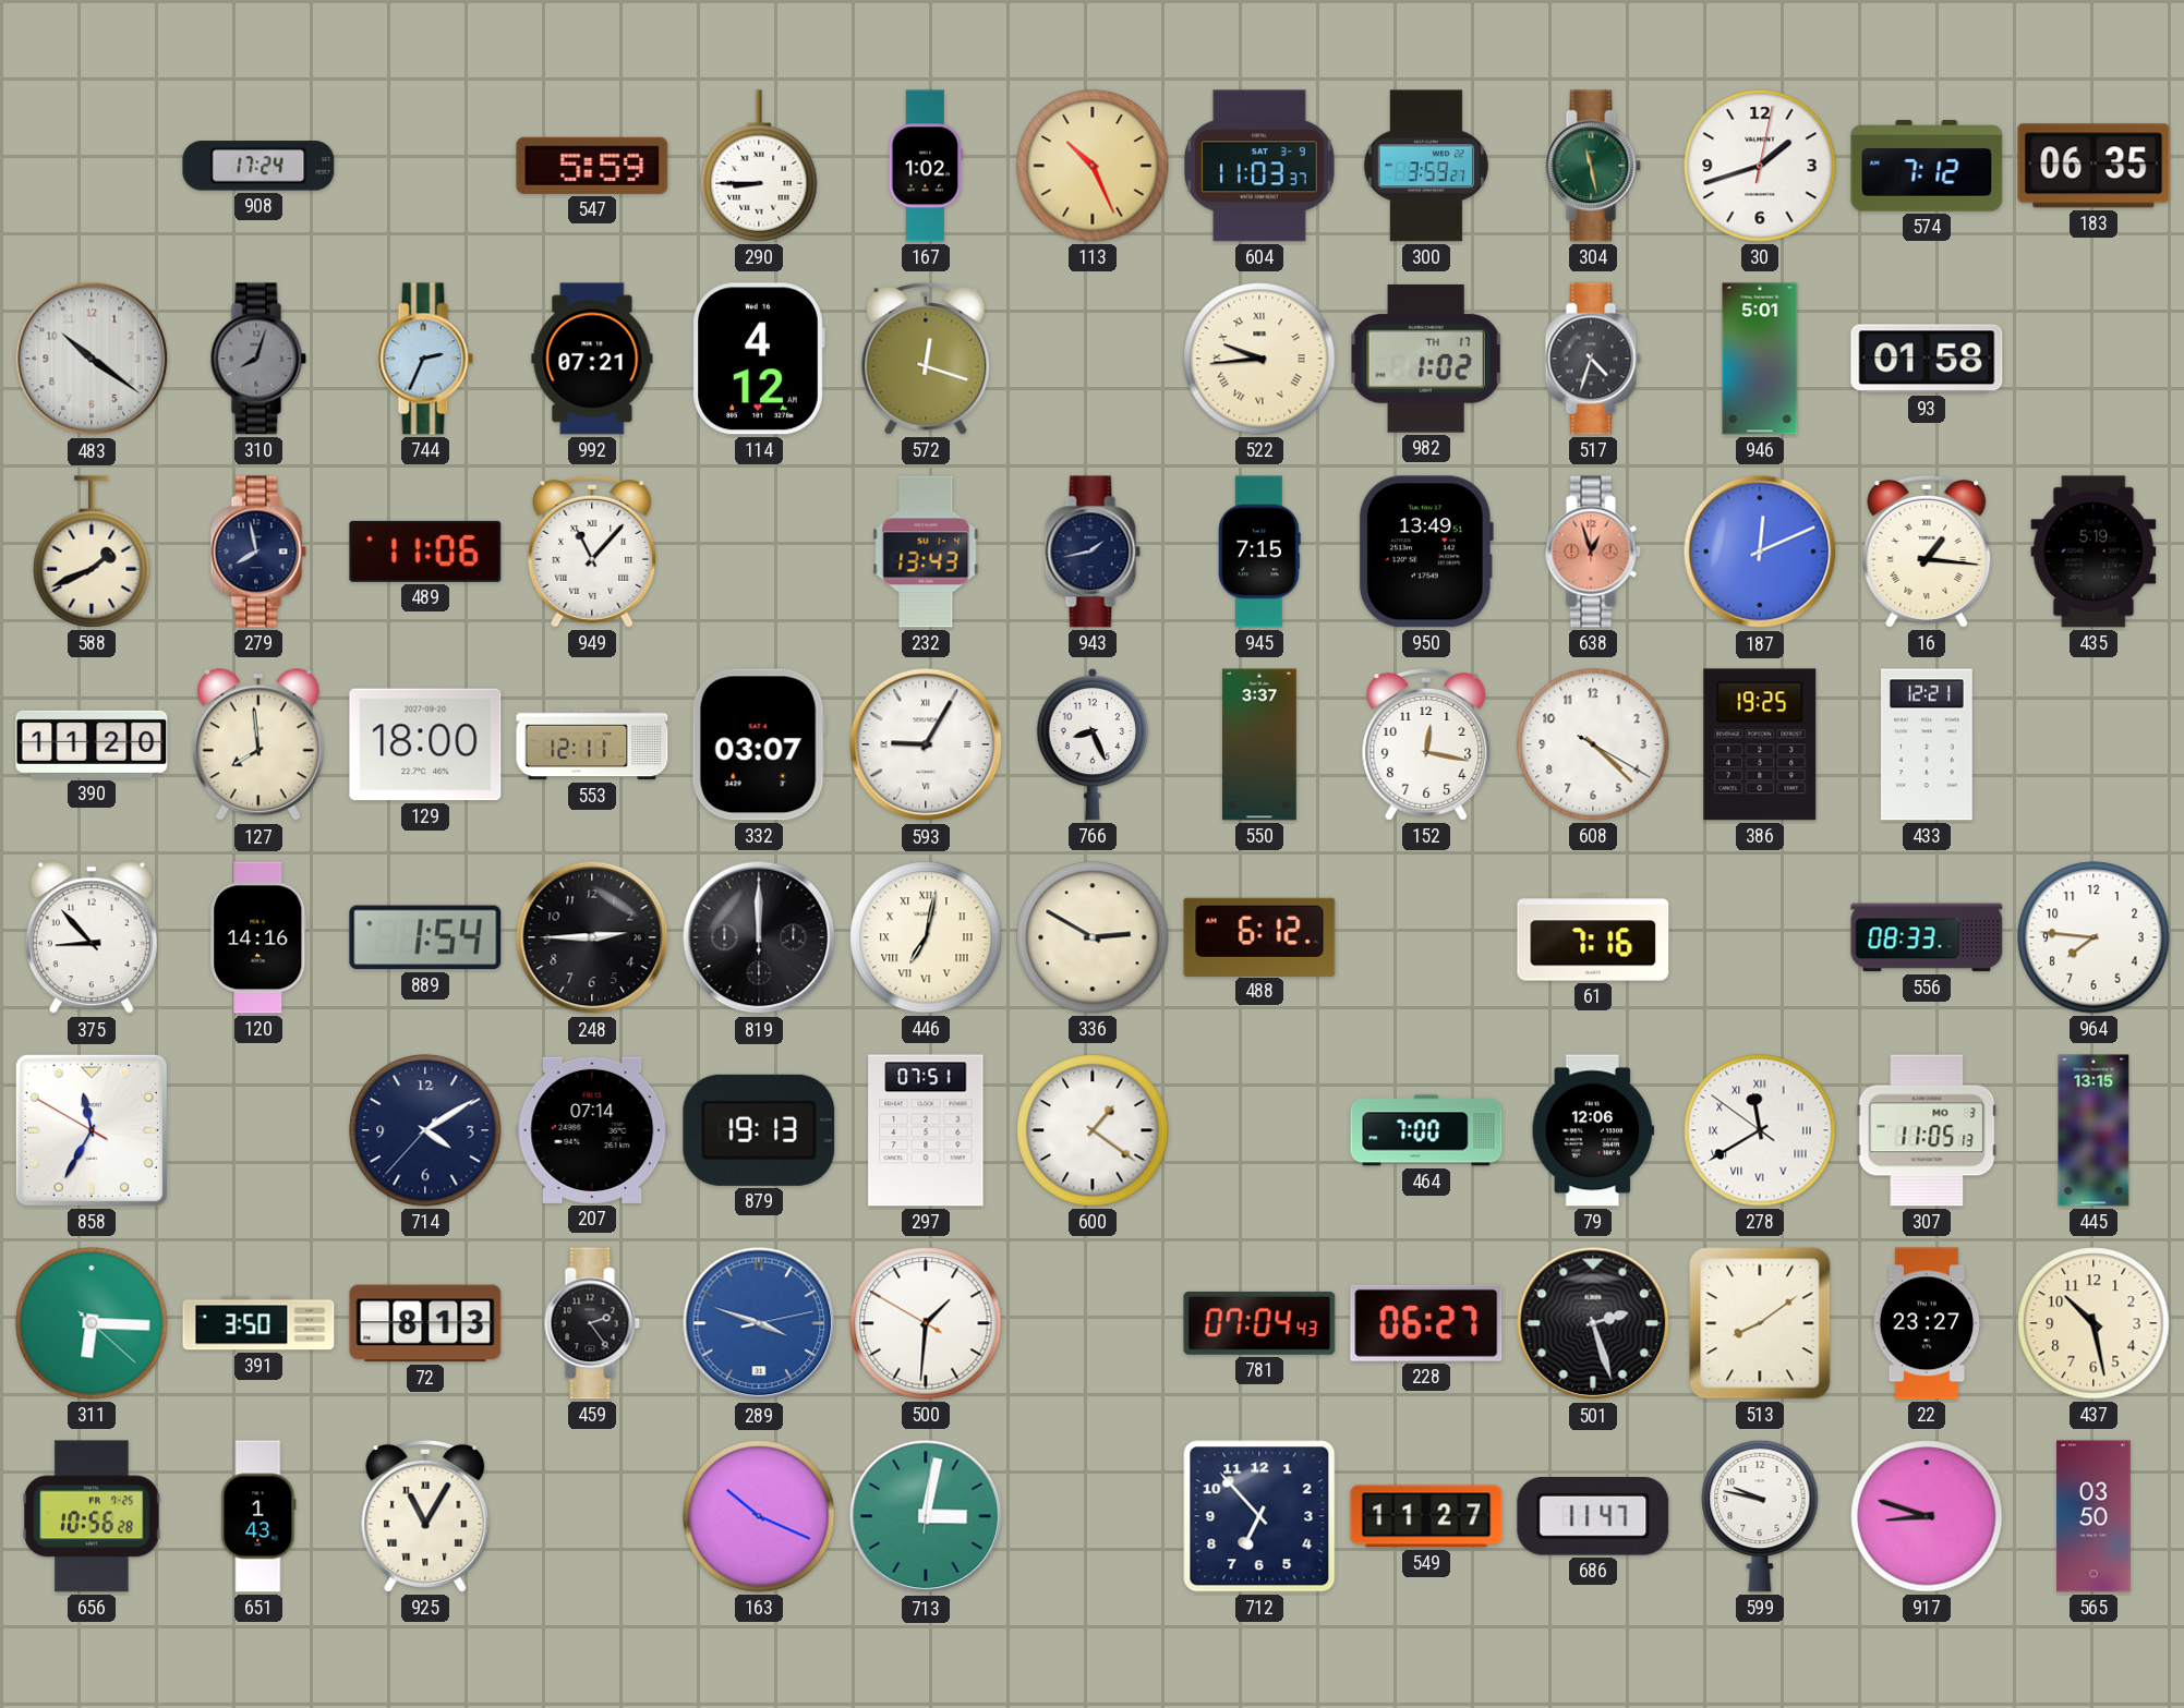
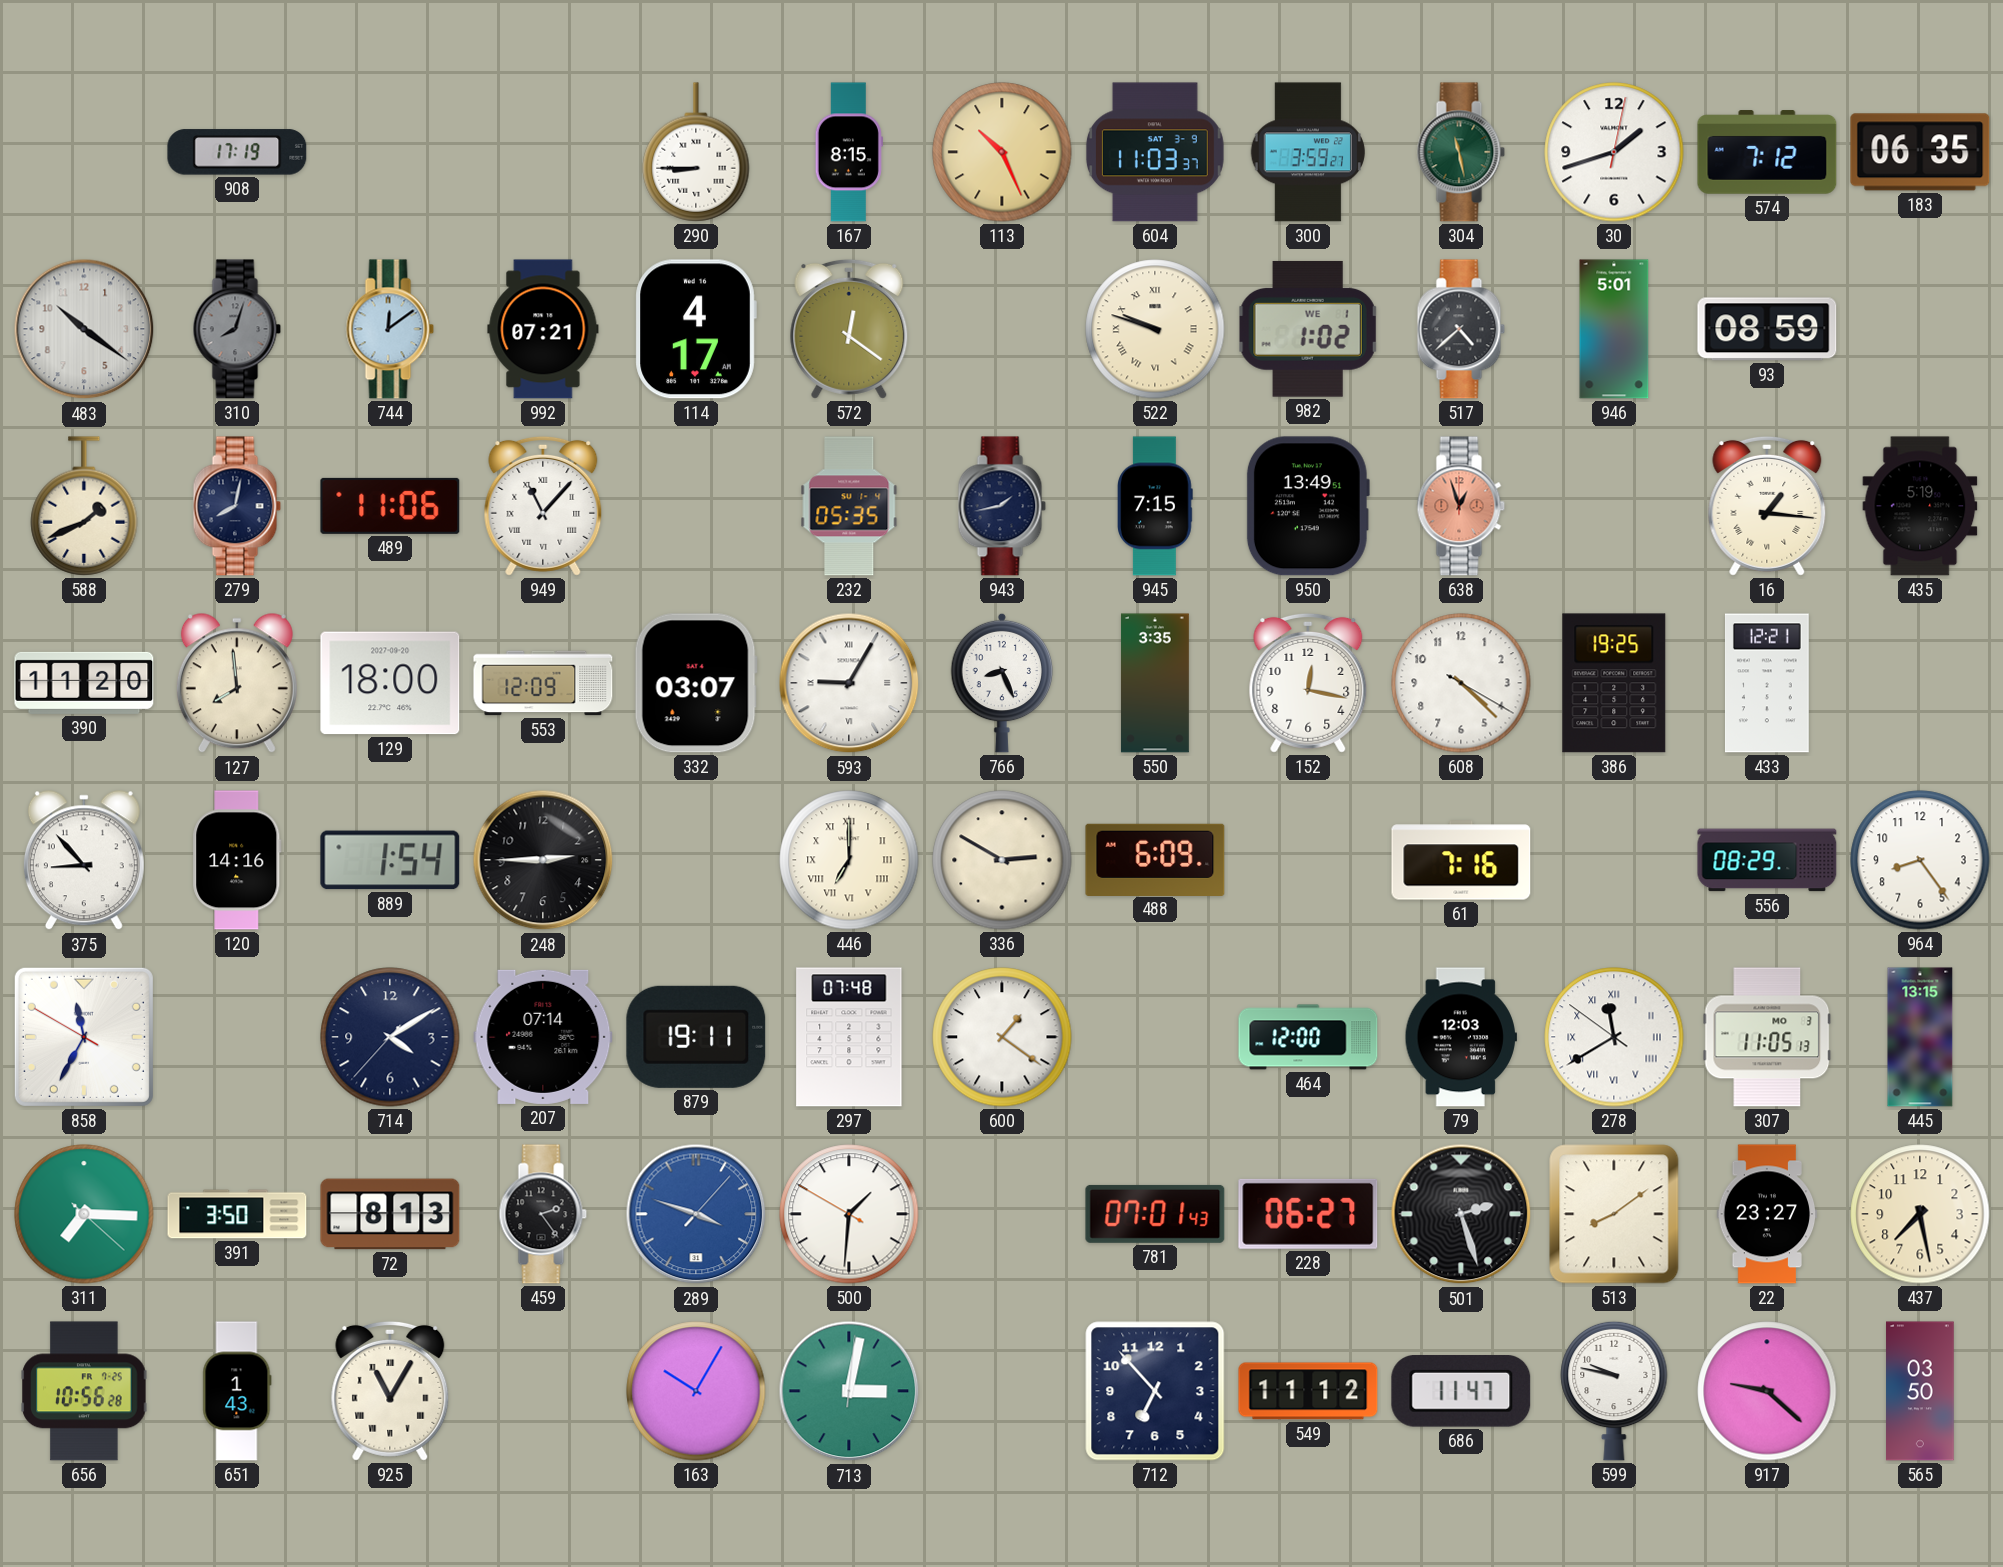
908: 17:24 -> 17:19
547: 5:59 -> none
167: 1:02 -> 8:15
744: 2:34 -> 12:09
114: 4:12 -> 4:17
572: 12:18 -> 12:21
522: 9:44 -> 9:48
982 date: TH 17 -> WE 1
517: 4:33 -> 4:38
93: 01:58 -> 08:59
279: 7:58 -> 8:02
232: 13:43 -> 05:35
187: 12:11 -> none
553: 12:11 -> 12:09
550: 3:37 -> 3:35
819: 12:00 -> none
446: 7:02 -> 7:00
488: 6:12 -> 6:09
556: 08:33 -> 08:29
964: 7:46 -> 8:24
879: 19:13 -> 19:11
297: 07:51 -> 07:48
464: 7:00 -> 12:00
79: 12:06 -> 12:03
311: 6:15 -> 7:15
289: 3:48:13 -> 3:48:07
781: 07:04 -> 07:01
437: 10:28 -> 7:28
163: 10:19 -> 10:05
549: 11:27 -> 11:12
917: 8:48 -> 9:22
